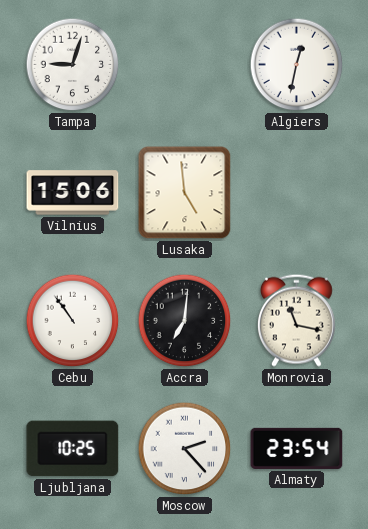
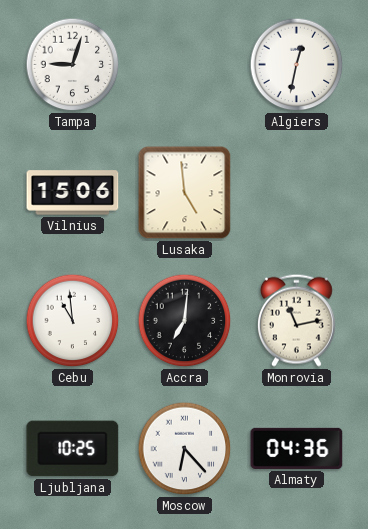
Cebu: 10:54 -> 10:59
Monrovia: 11:17 -> 11:13
Moscow: 2:23 -> 6:23
Almaty: 23:54 -> 04:36
